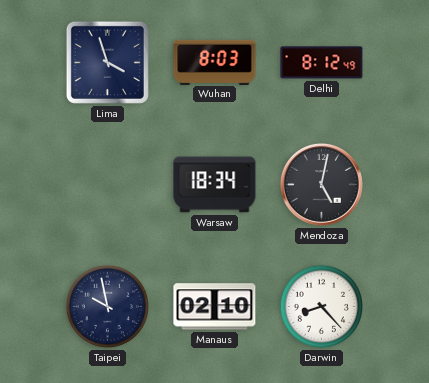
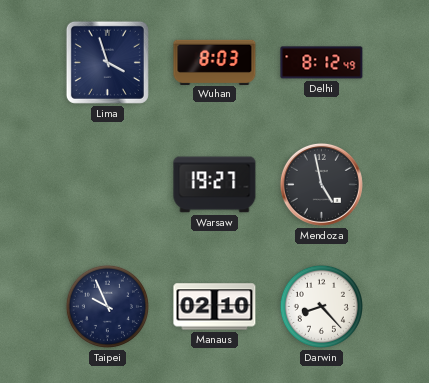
Warsaw: 18:34 -> 19:27
Mendoza: 5:02 -> 4:58
Taipei: 9:58 -> 9:56
